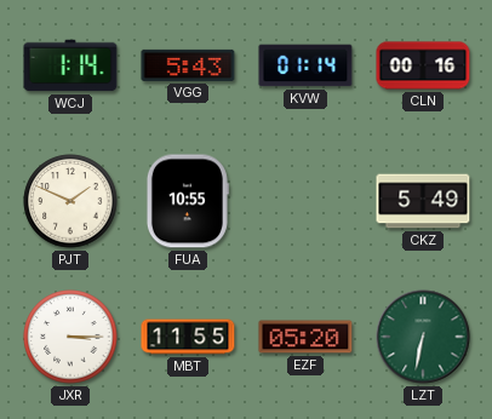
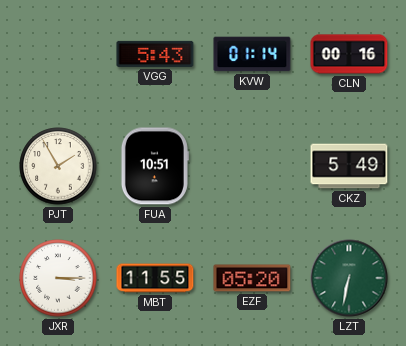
WCJ: 1:14 -> none
PJT: 1:49 -> 1:55
FUA: 10:55 -> 10:51
